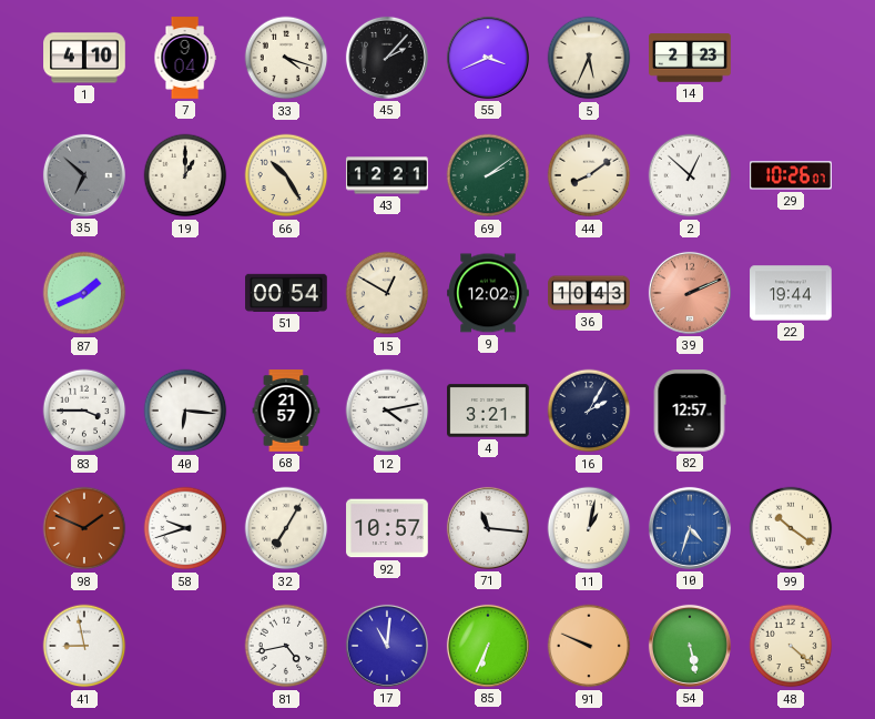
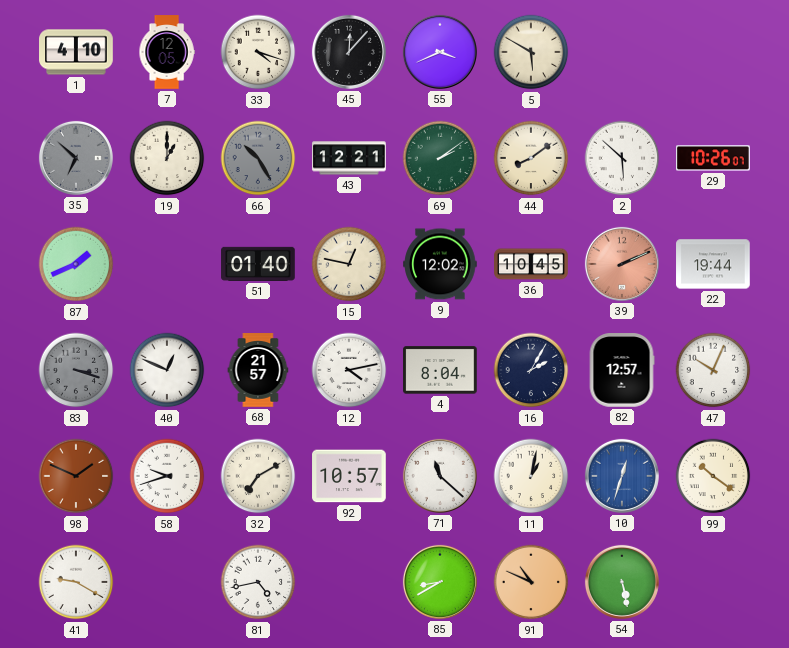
7: 9:04 -> 12:05
45: 2:07 -> 12:07
5: 5:34 -> 5:50
14: 2:23 -> none
66 dial: cream -> grey
2: 12:52 -> 5:52
51: 00:54 -> 01:40
15: 12:50 -> 12:47
36: 10:43 -> 10:45
83: 3:45 -> 3:18
83 dial: white -> grey
40: 6:16 -> 12:49
4: 3:21 -> 8:04
47: none -> 10:04
32: 7:05 -> 7:10
71: 11:16 -> 11:22
10: 4:33 -> 12:33
41: 8:58 -> 9:20
17: 11:01 -> none
85: 6:34 -> 8:40
91: 9:49 -> 10:49
48: 4:22 -> none
